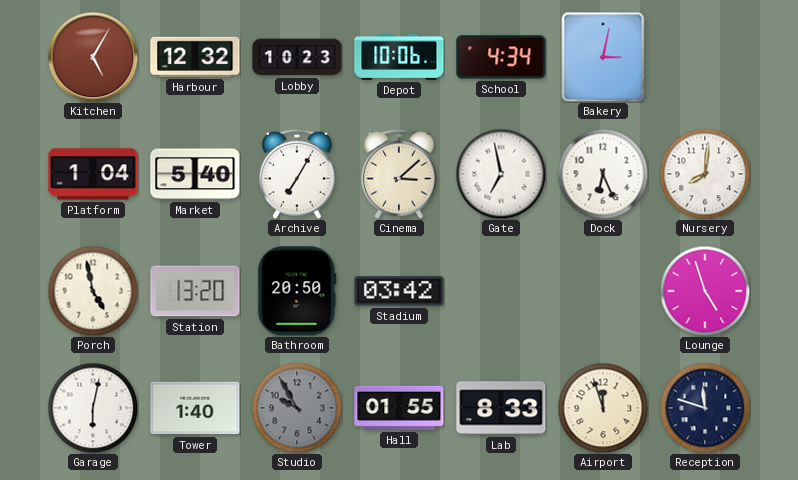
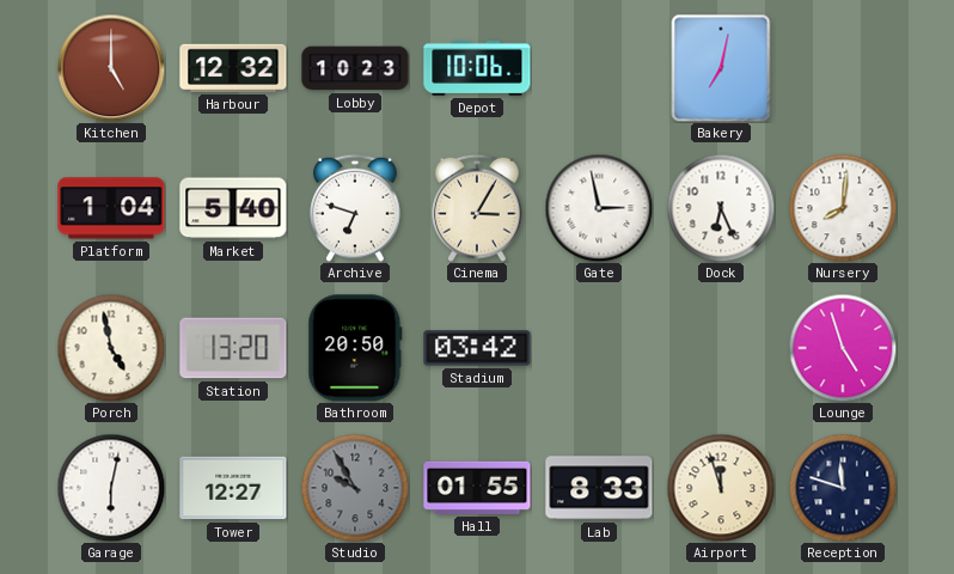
Kitchen: 5:05 -> 5:00
School: 4:34 -> none
Bakery: 3:02 -> 7:02
Archive: 7:05 -> 6:48
Cinema: 3:08 -> 3:05
Gate: 6:58 -> 2:58
Tower: 1:40 -> 12:27
